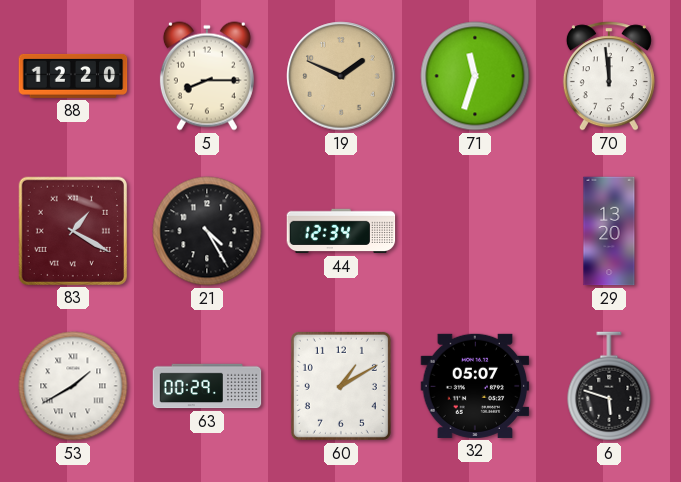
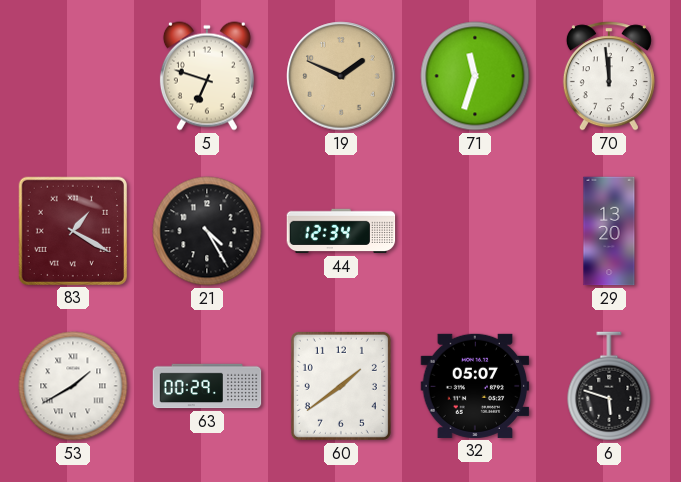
88: 12:20 -> none
5: 8:15 -> 6:48
60: 1:10 -> 1:39
